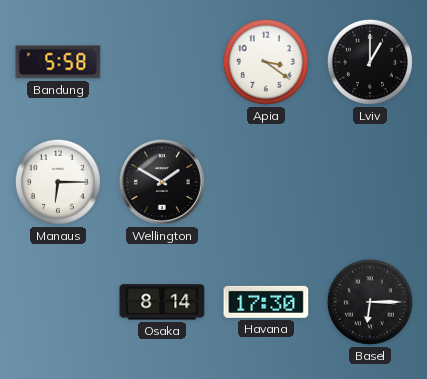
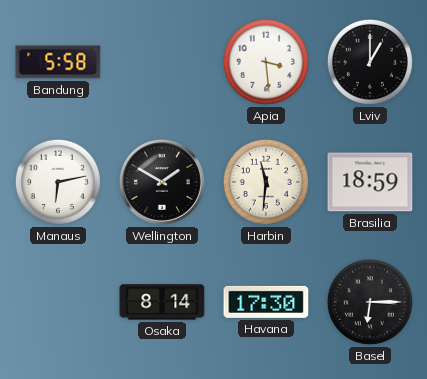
Apia: 3:21 -> 3:29
Manaus: 6:15 -> 6:13
Harbin: none -> 11:31
Brasilia: none -> 18:59
